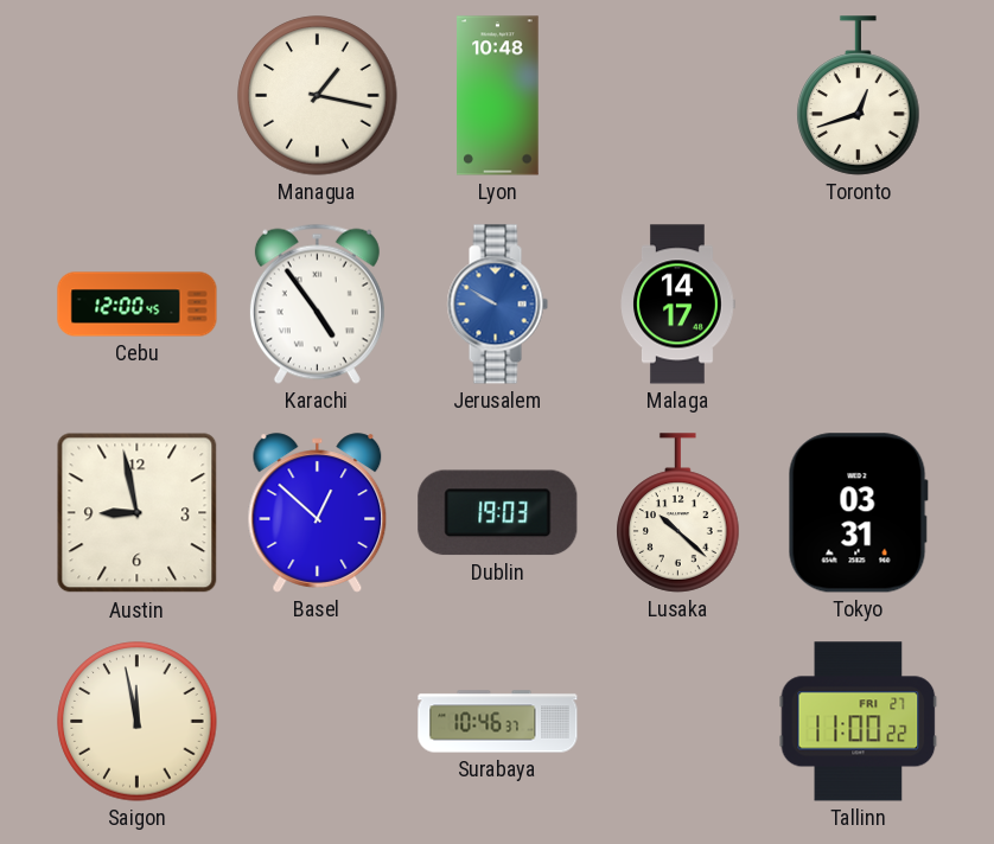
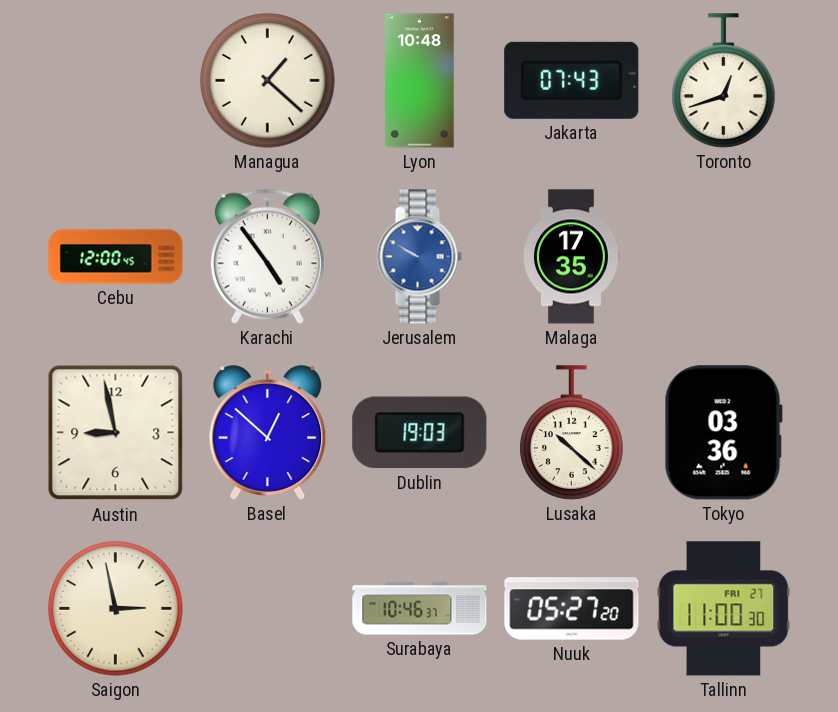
Managua: 1:17 -> 1:22
Jakarta: none -> 07:43
Malaga: 14:17 -> 17:35
Tokyo: 03:31 -> 03:36
Saigon: 11:58 -> 2:58
Nuuk: none -> 05:27
Tallinn: 11:00:22 -> 11:00:30
